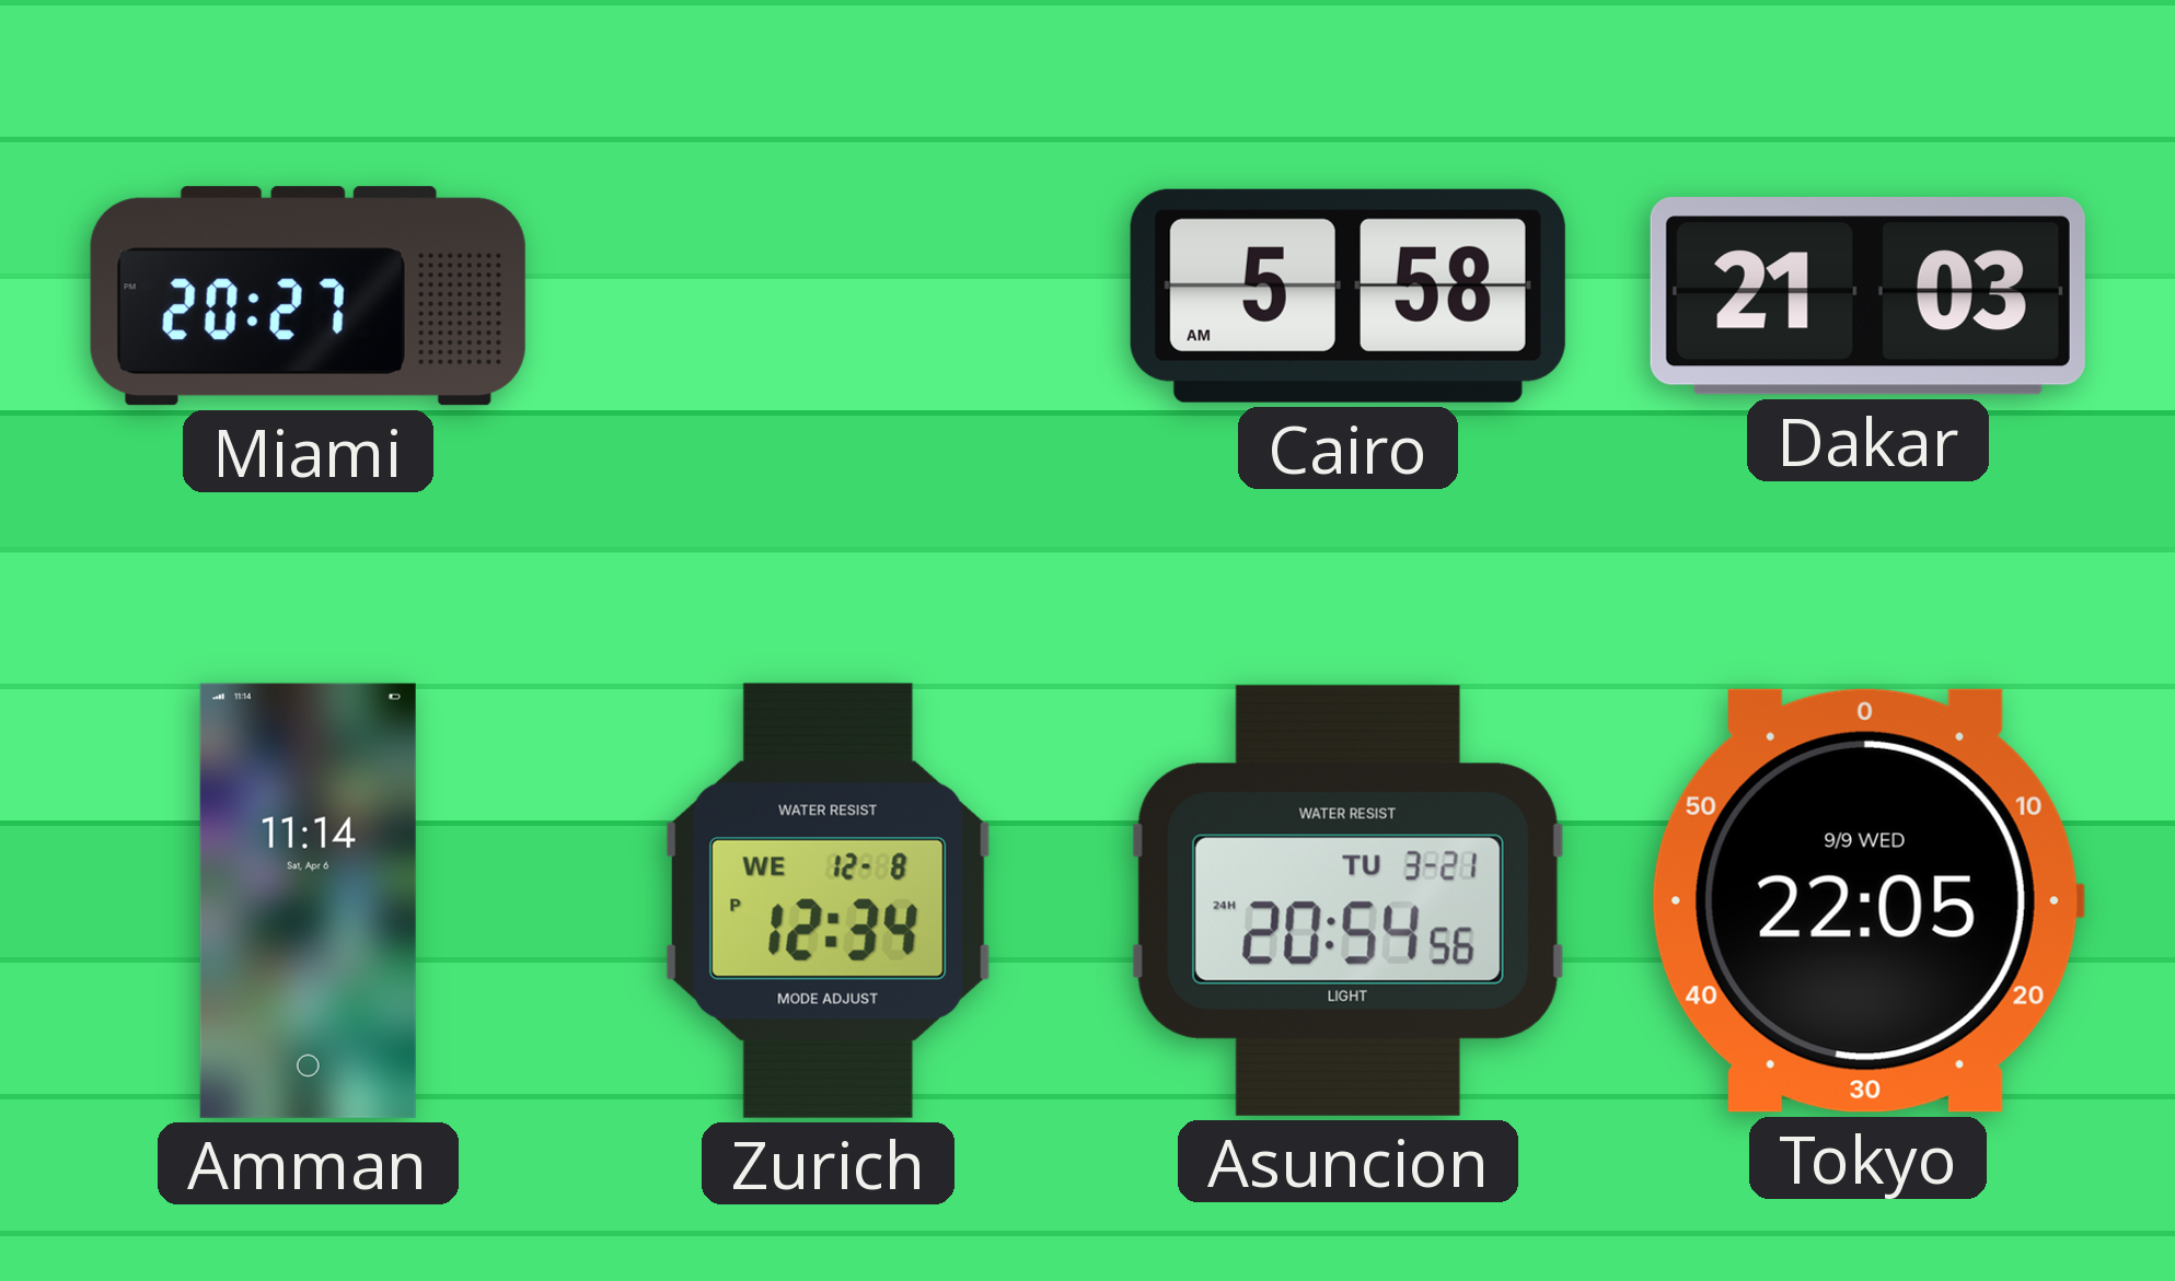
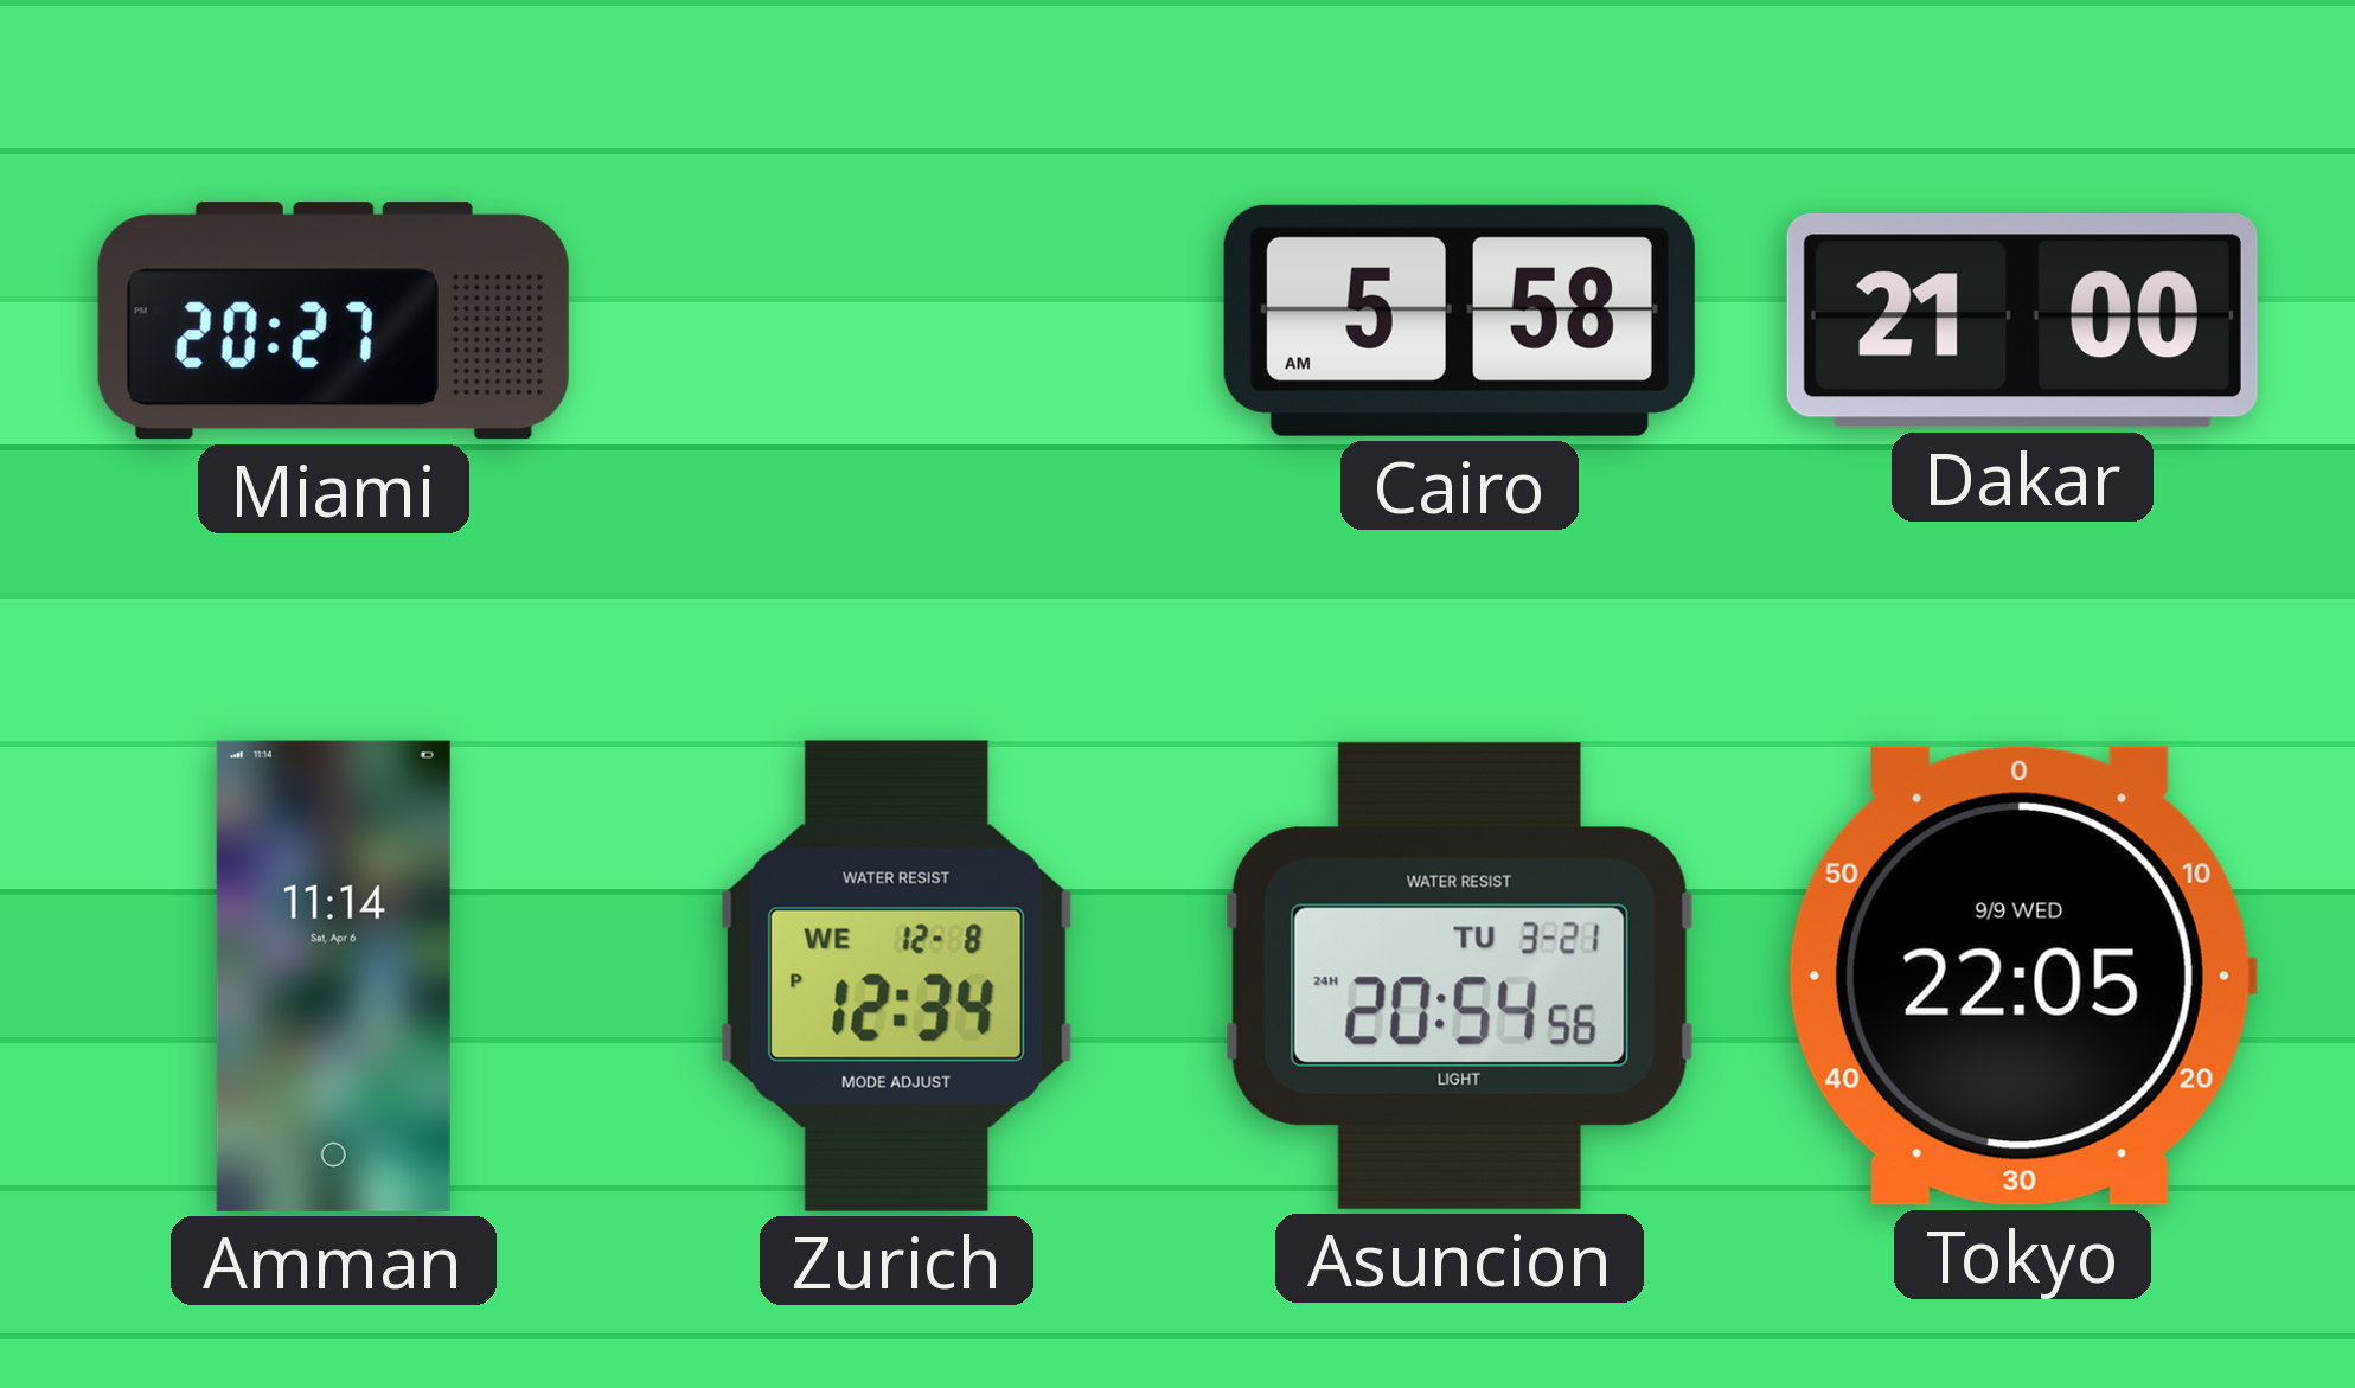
Dakar: 21:03 -> 21:00
